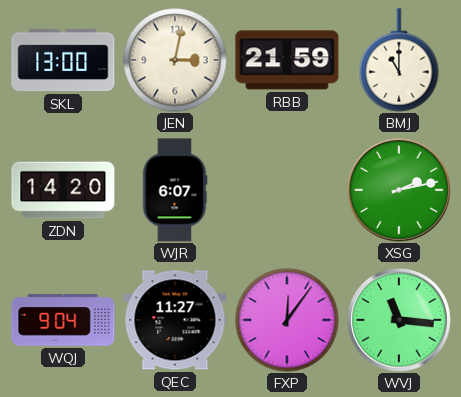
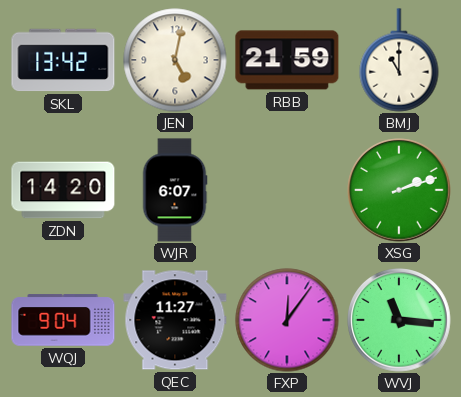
SKL: 13:00 -> 13:42
JEN: 3:02 -> 5:02
XSG: 2:13 -> 2:12
